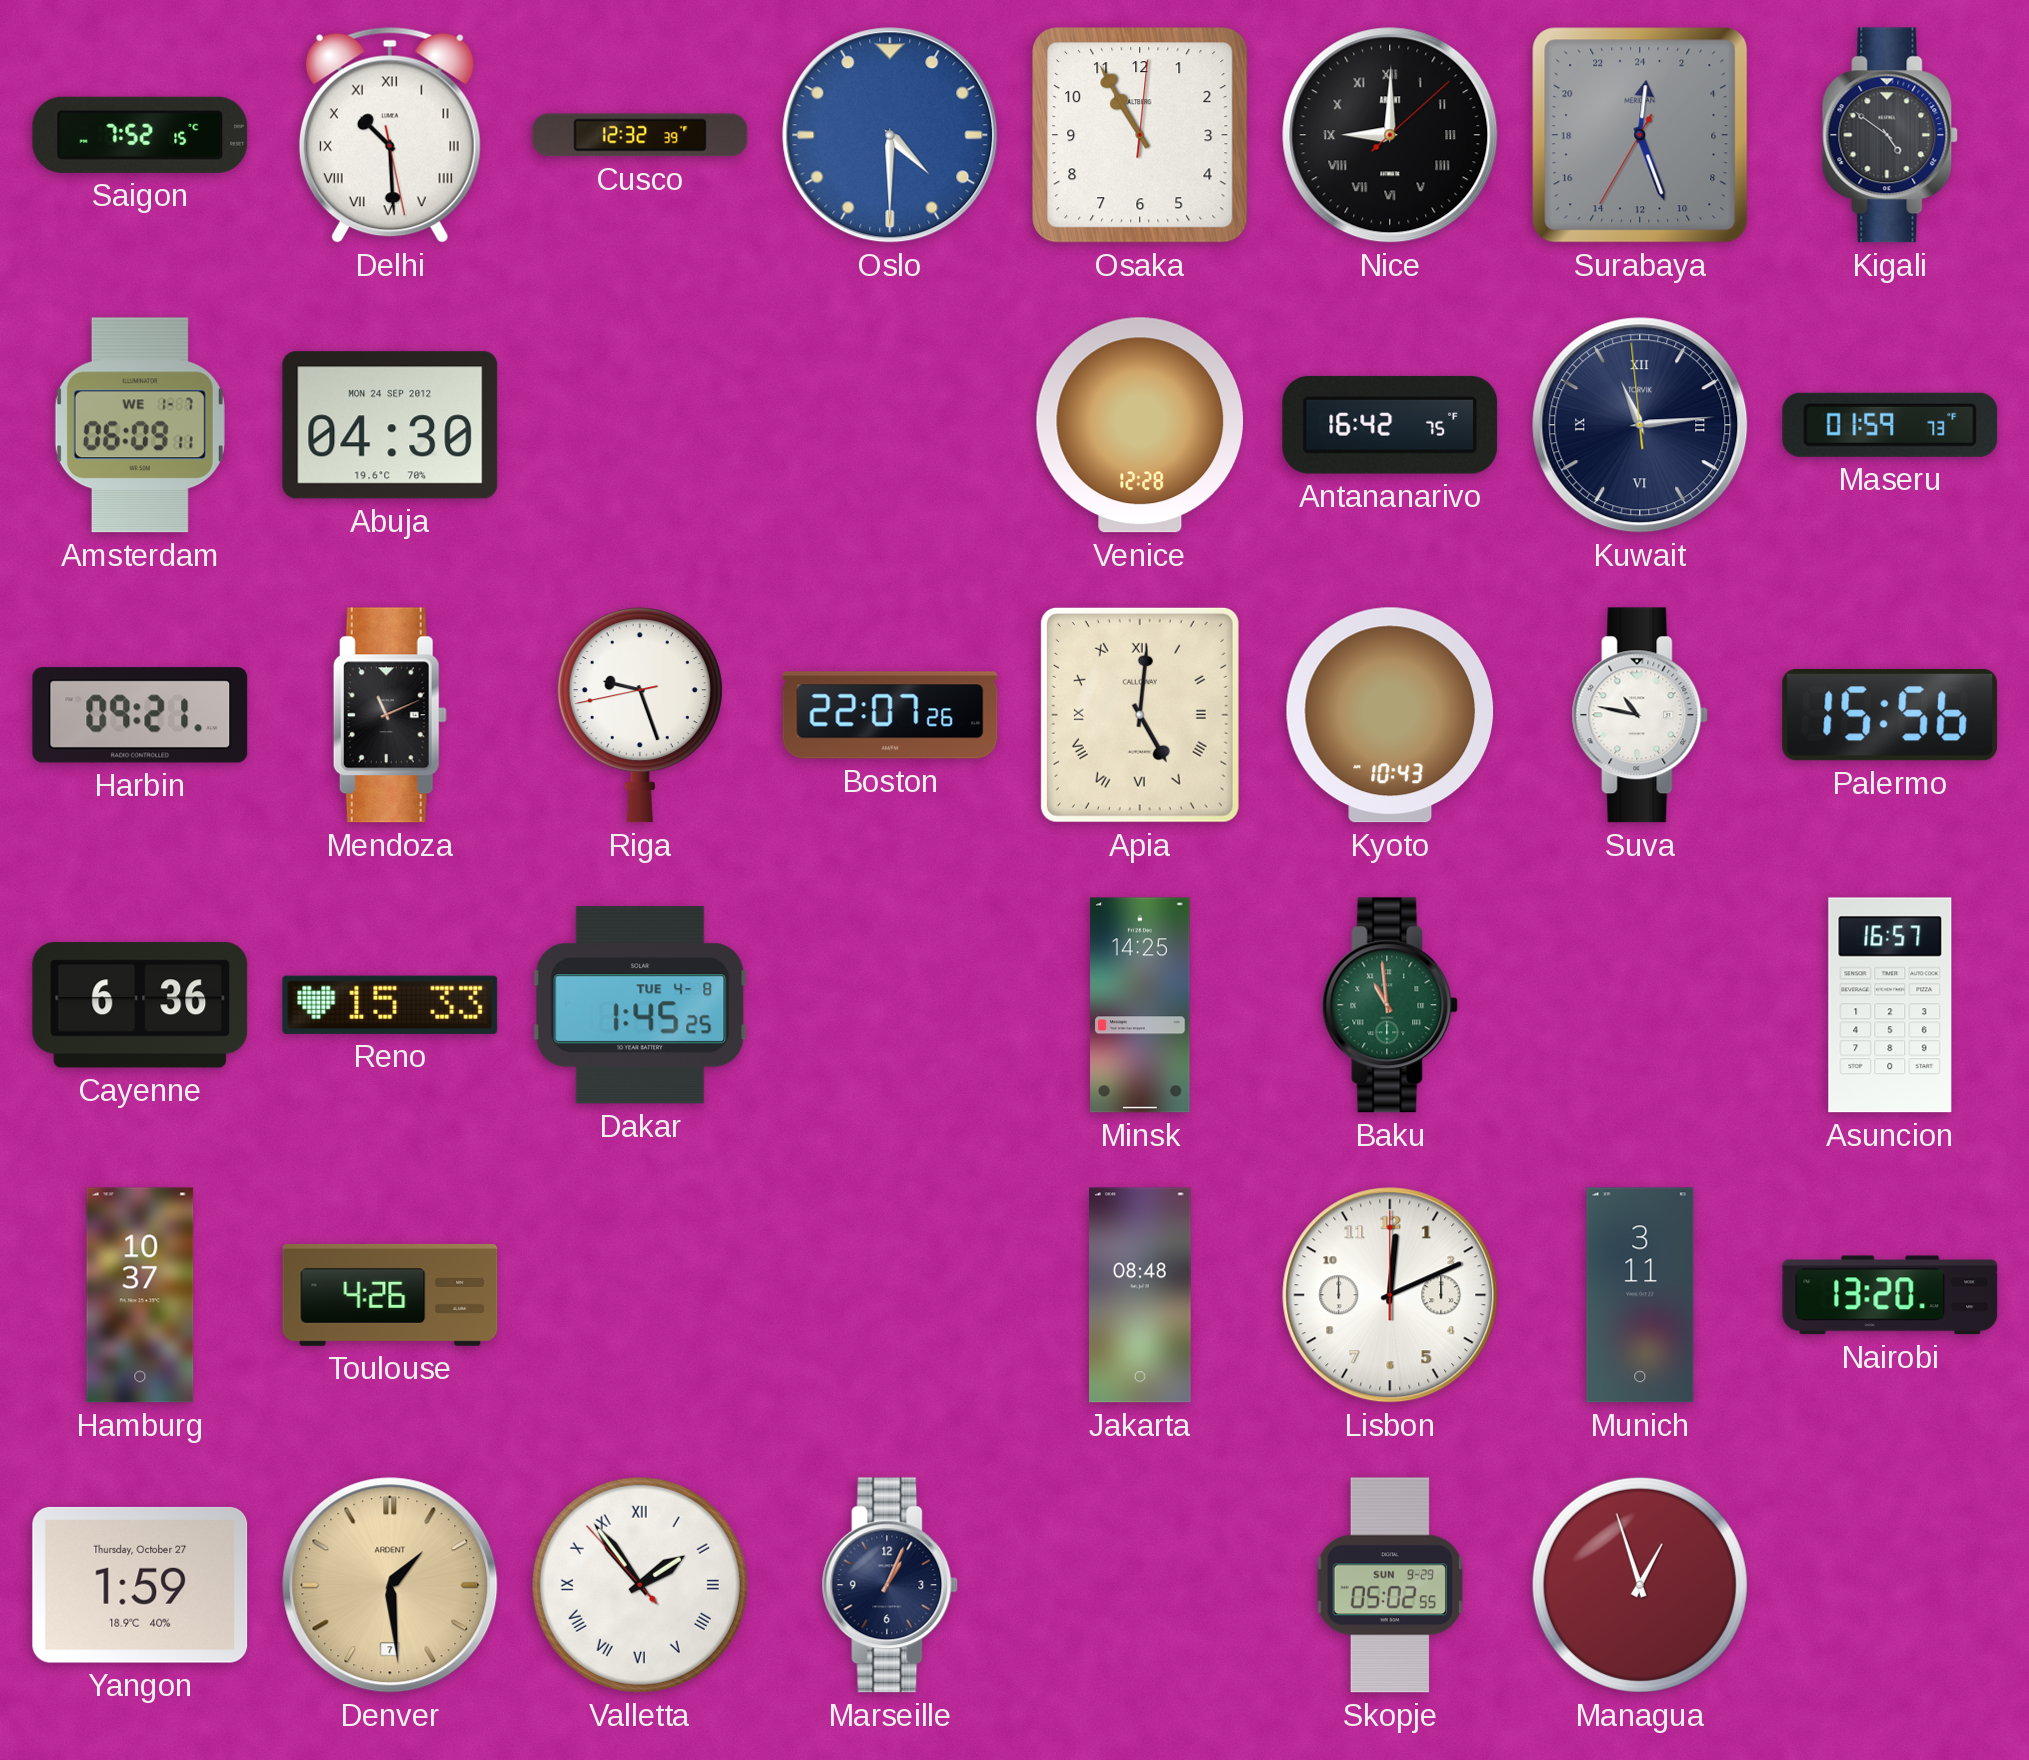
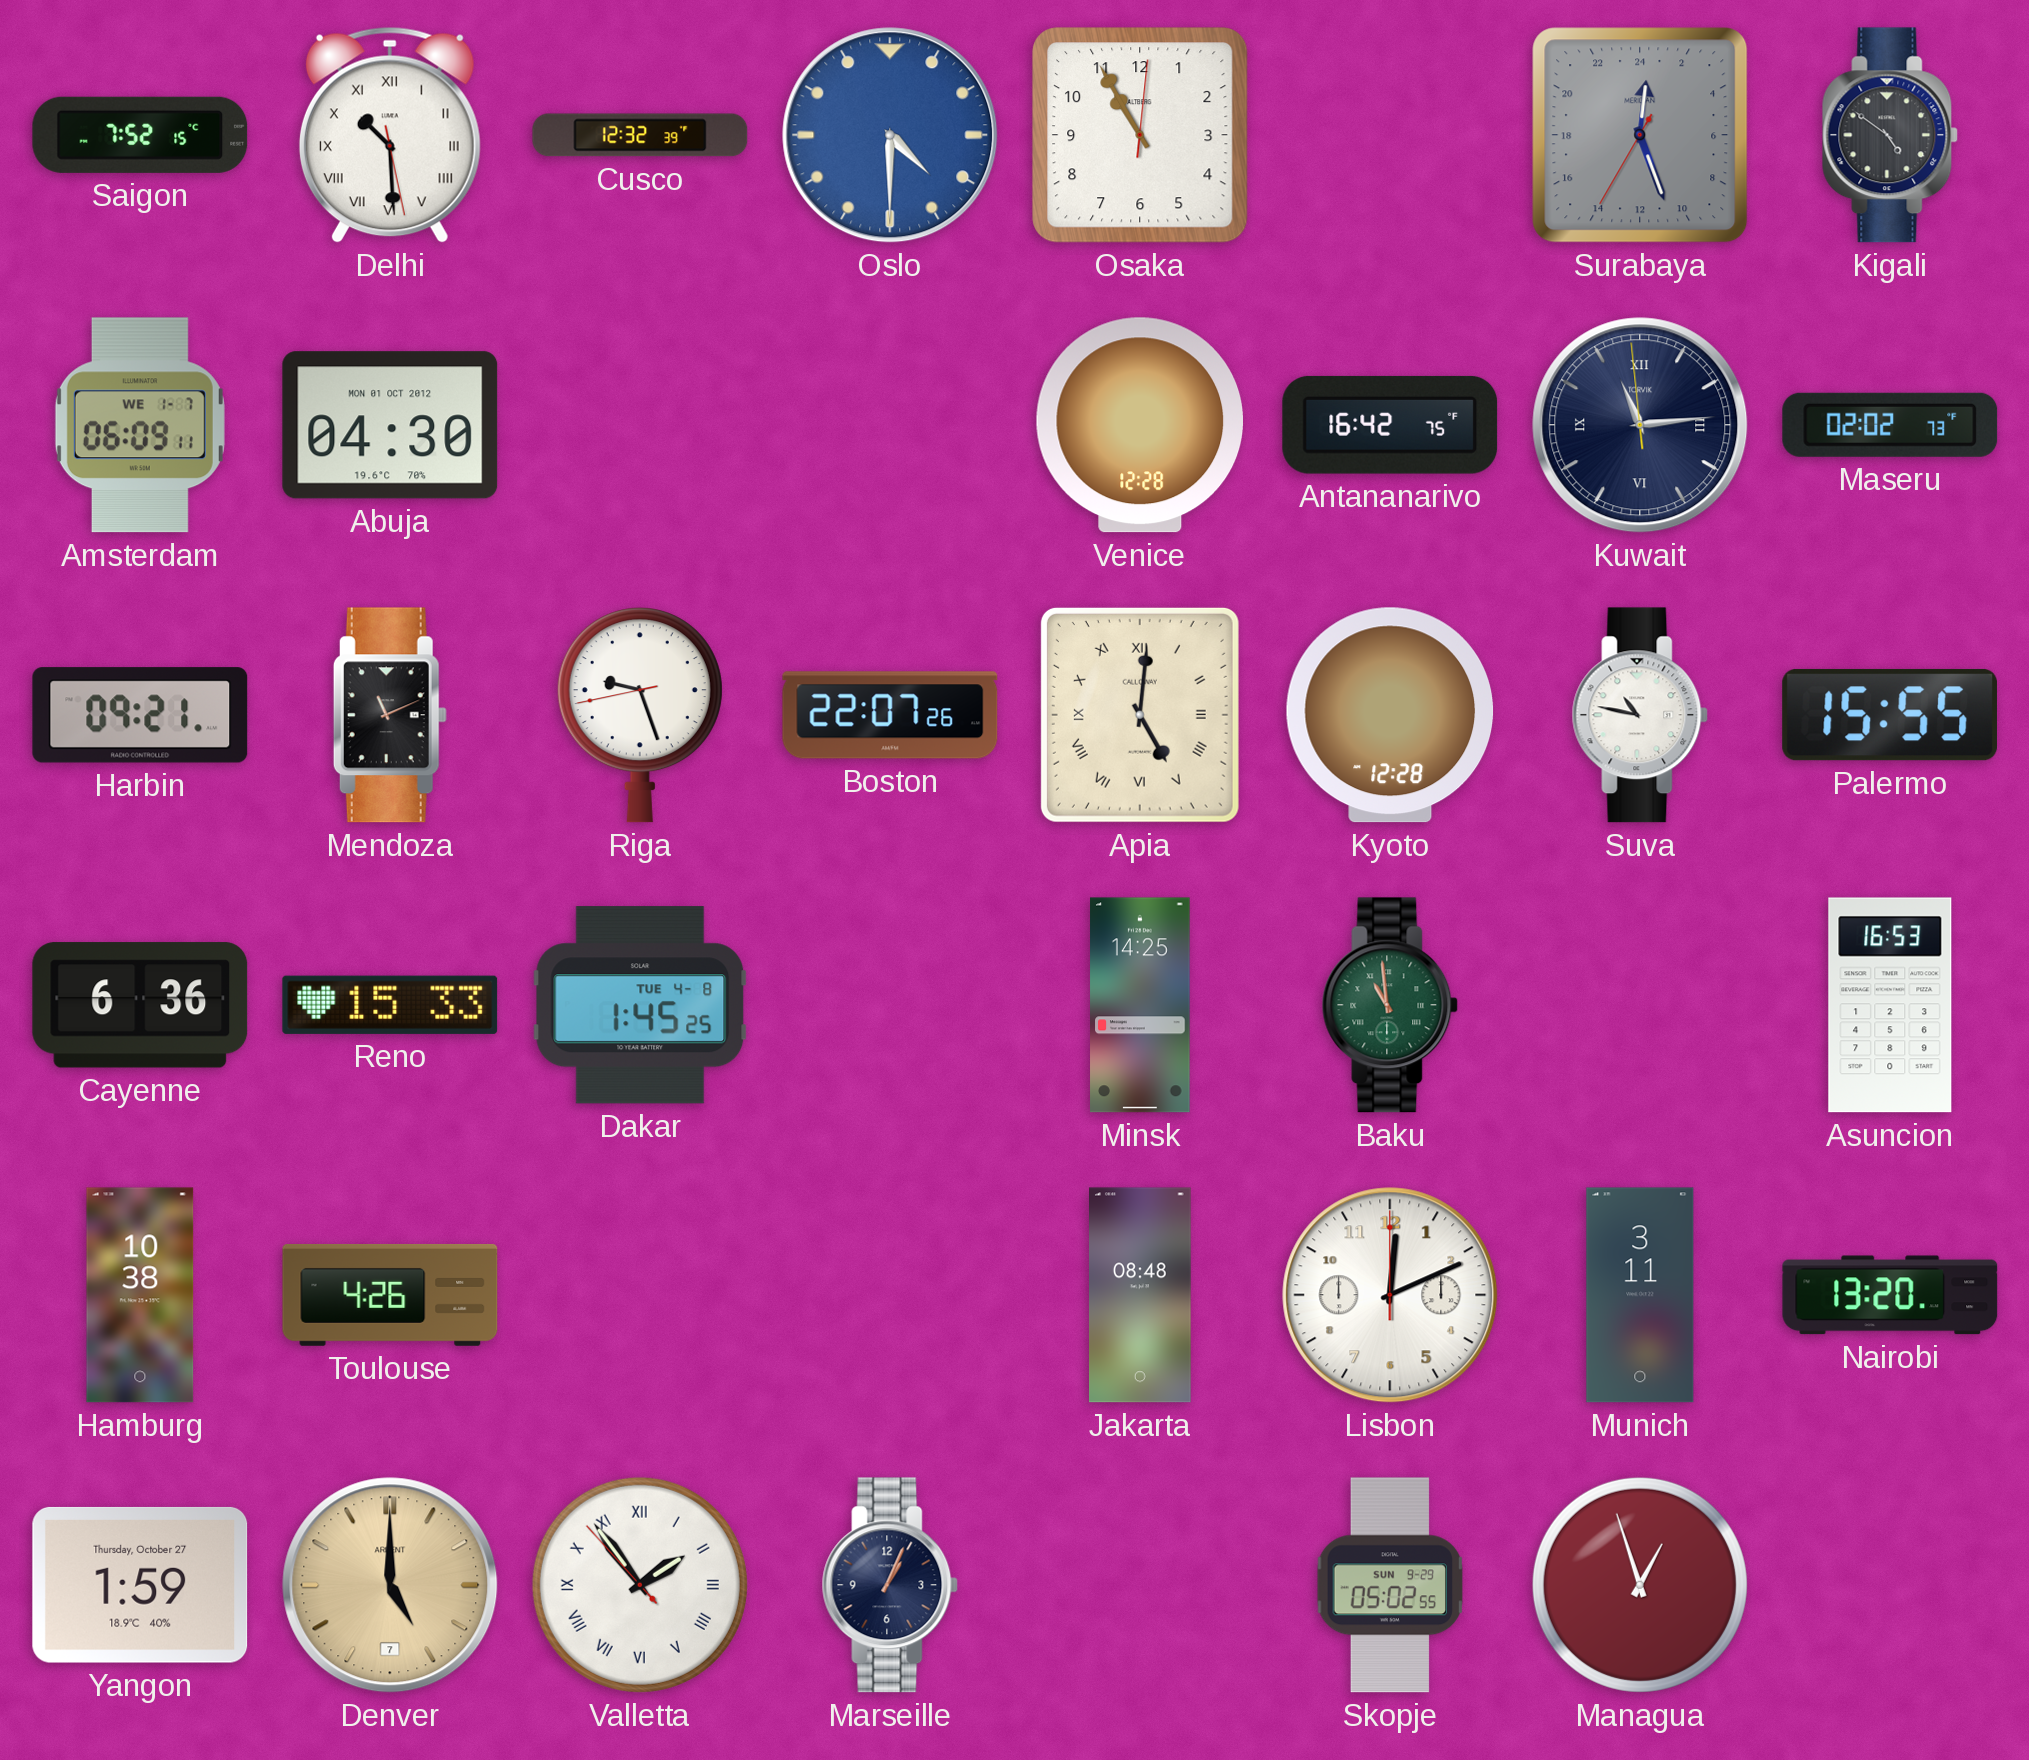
Nice: 9:00 -> none
Abuja date: MON 24 SEP 2012 -> MON 01 OCT 2012
Maseru: 01:59 -> 02:02
Kyoto: 10:43 -> 12:28
Palermo: 15:56 -> 15:55
Asuncion: 16:57 -> 16:53
Hamburg: 10:37 -> 10:38
Denver: 1:29 -> 5:00
